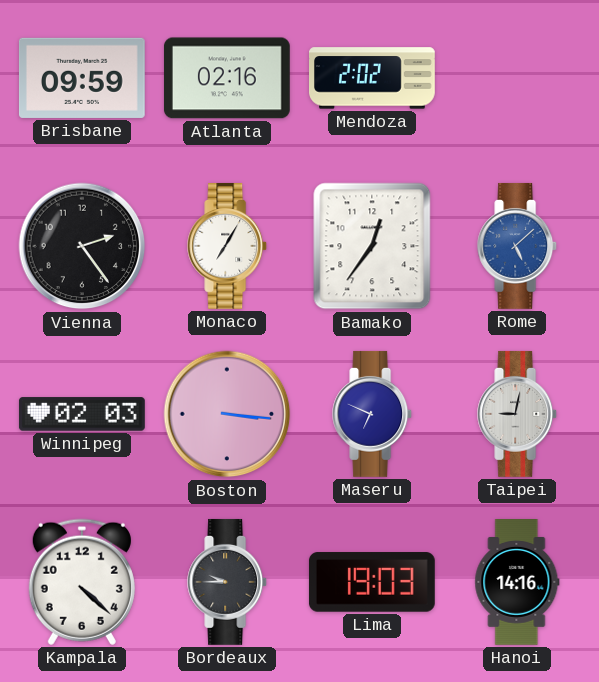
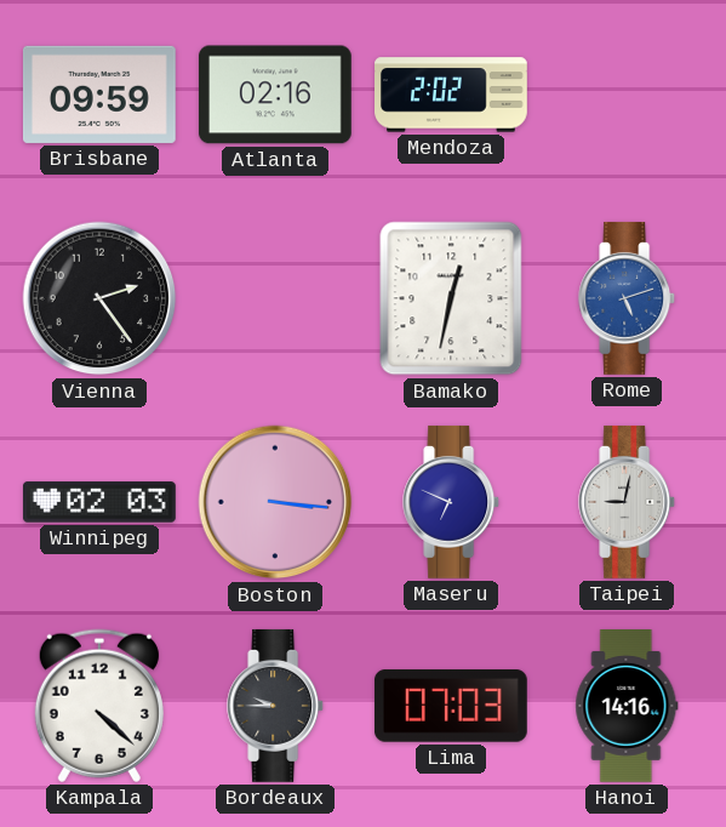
Monaco: 7:05 -> none
Bamako: 12:36 -> 12:32
Rome: 5:08 -> 5:12
Lima: 19:03 -> 07:03
